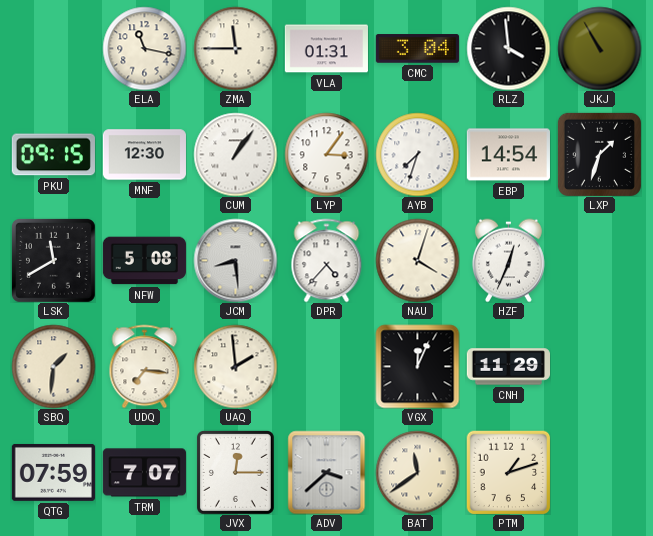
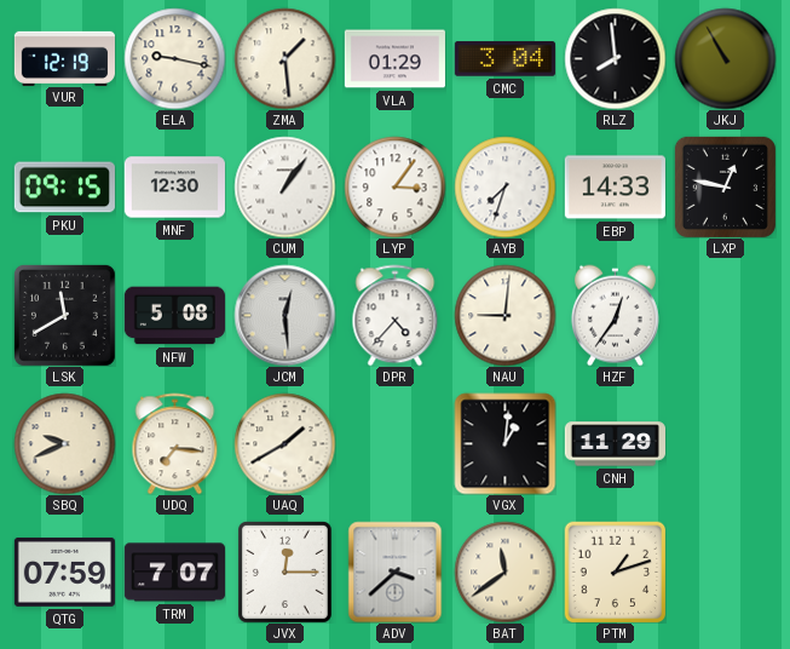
VUR: none -> 12:19
ELA: 11:17 -> 9:17
ZMA: 11:45 -> 1:29
VLA: 01:31 -> 01:29
RLZ: 3:59 -> 7:59
EBP: 14:54 -> 14:33
LXP: 1:33 -> 12:47
JCM: 8:29 -> 12:29
NAU: 4:03 -> 9:01
HZF: 12:34 -> 12:36
SBQ: 1:31 -> 9:41
UAQ: 1:59 -> 1:40
VGX: 12:04 -> 1:01
